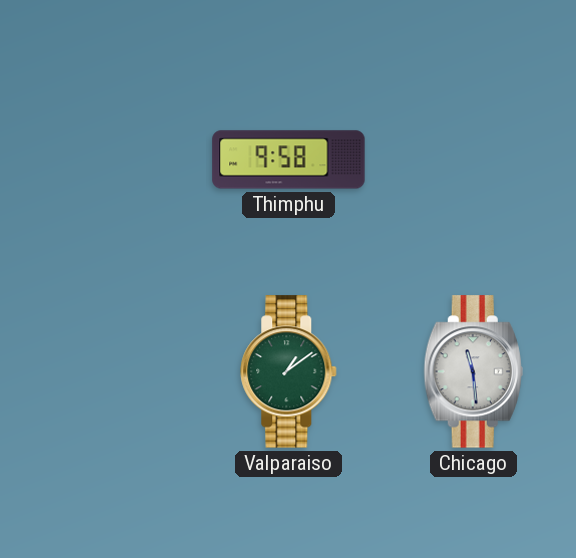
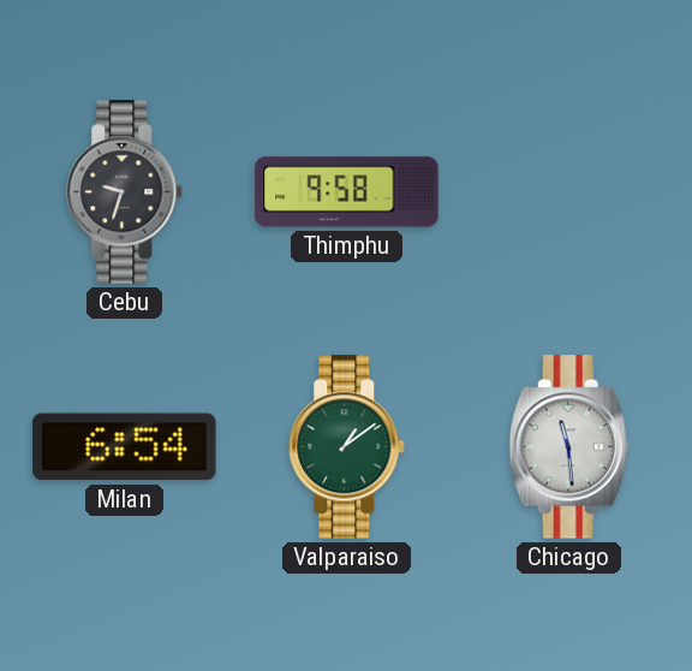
Cebu: none -> 9:33
Milan: none -> 6:54
